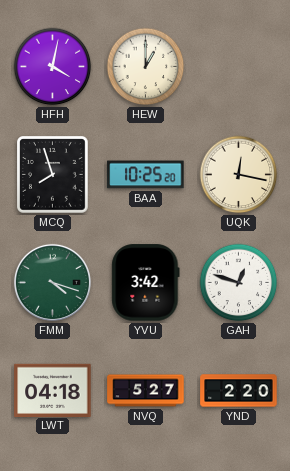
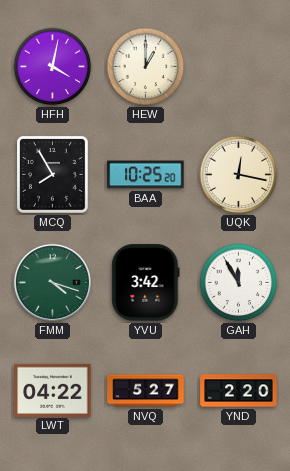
MCQ: 7:57 -> 7:55
GAH: 12:48 -> 11:55
LWT: 04:18 -> 04:22
